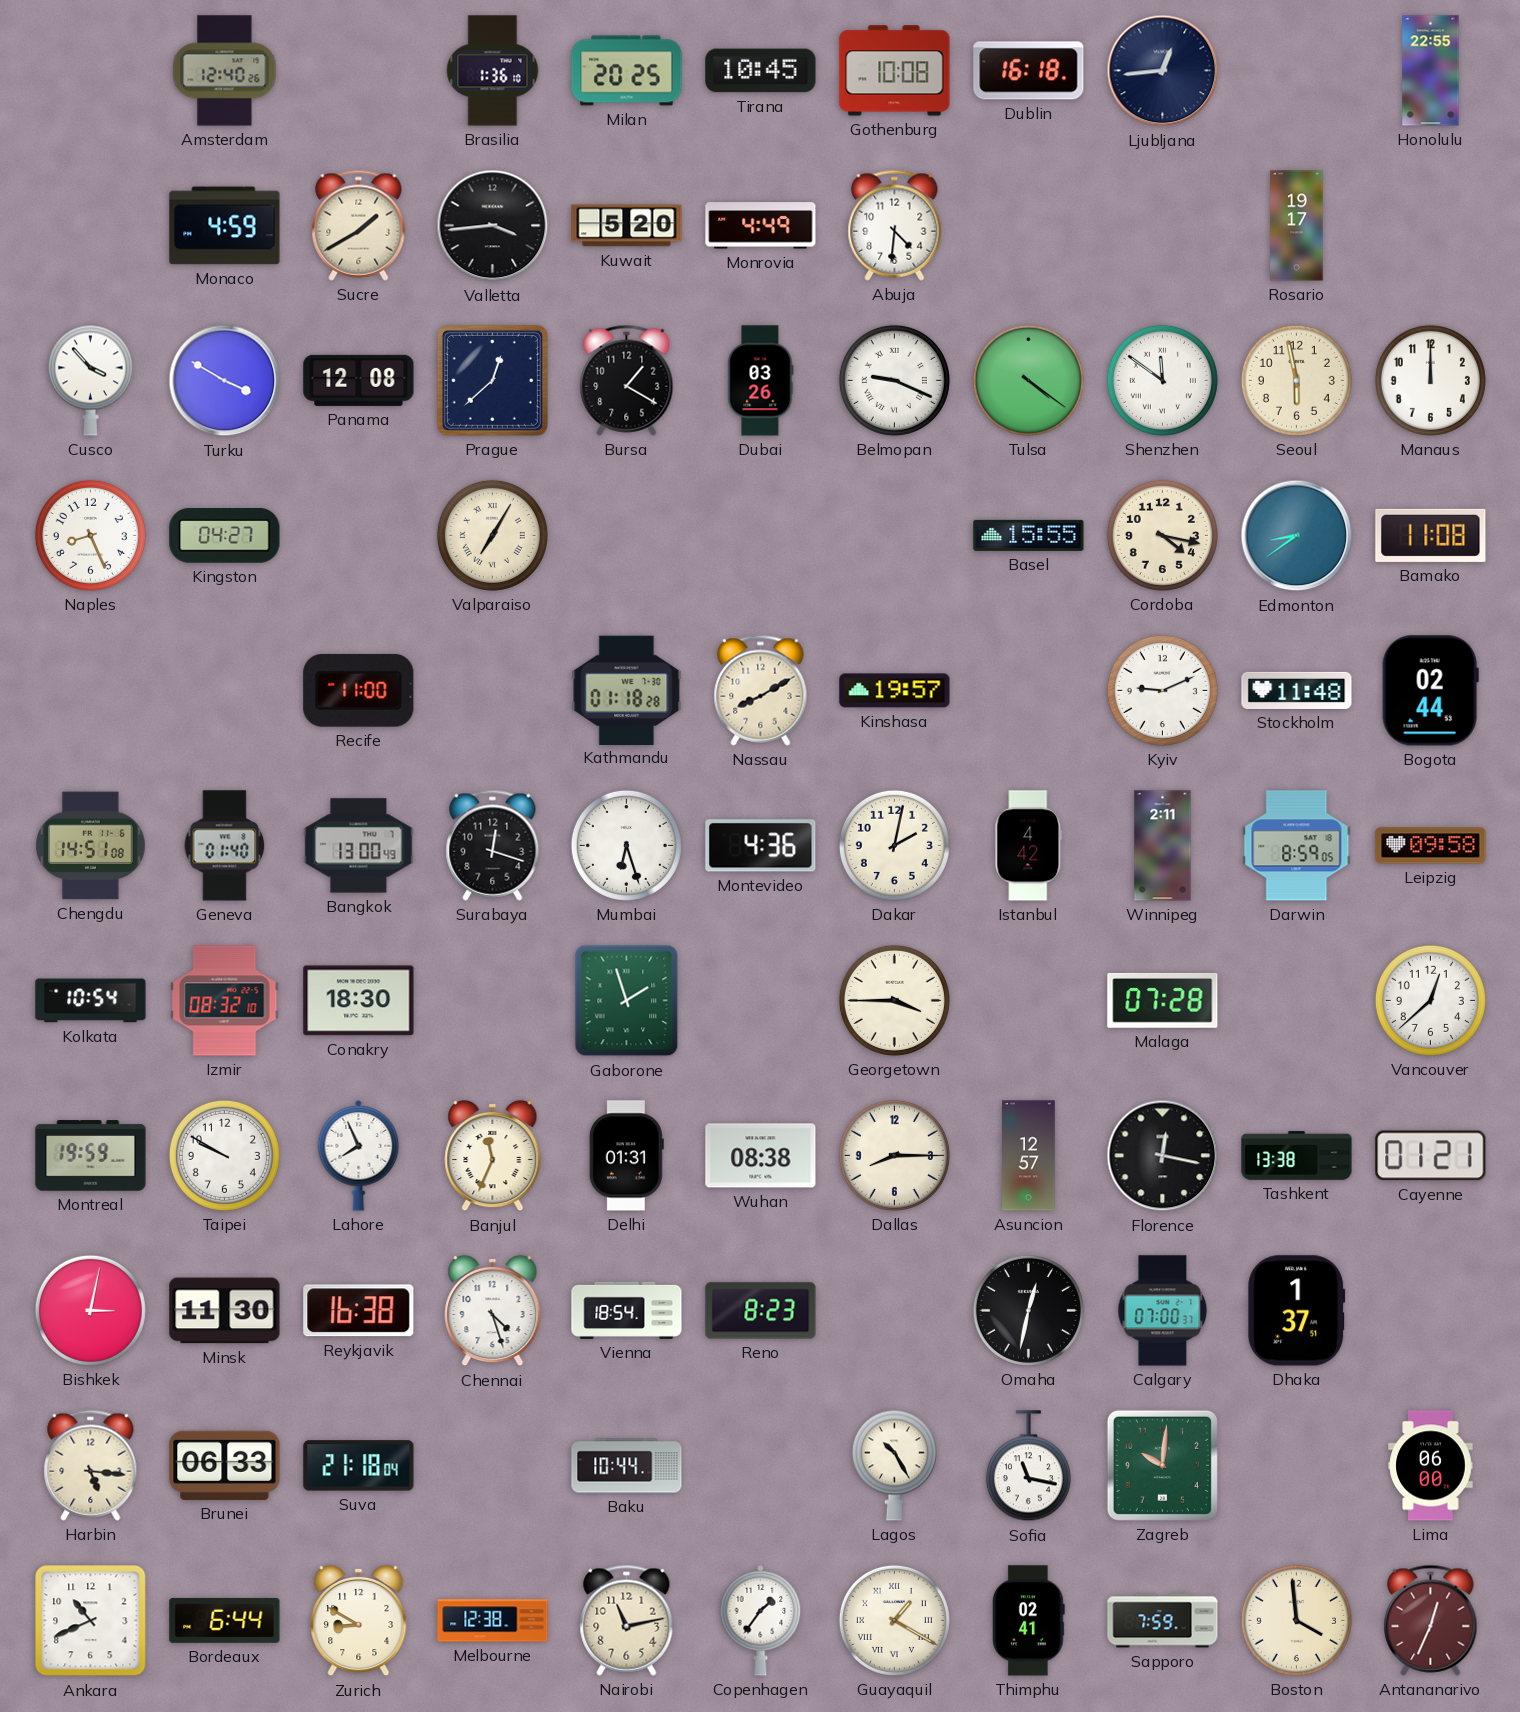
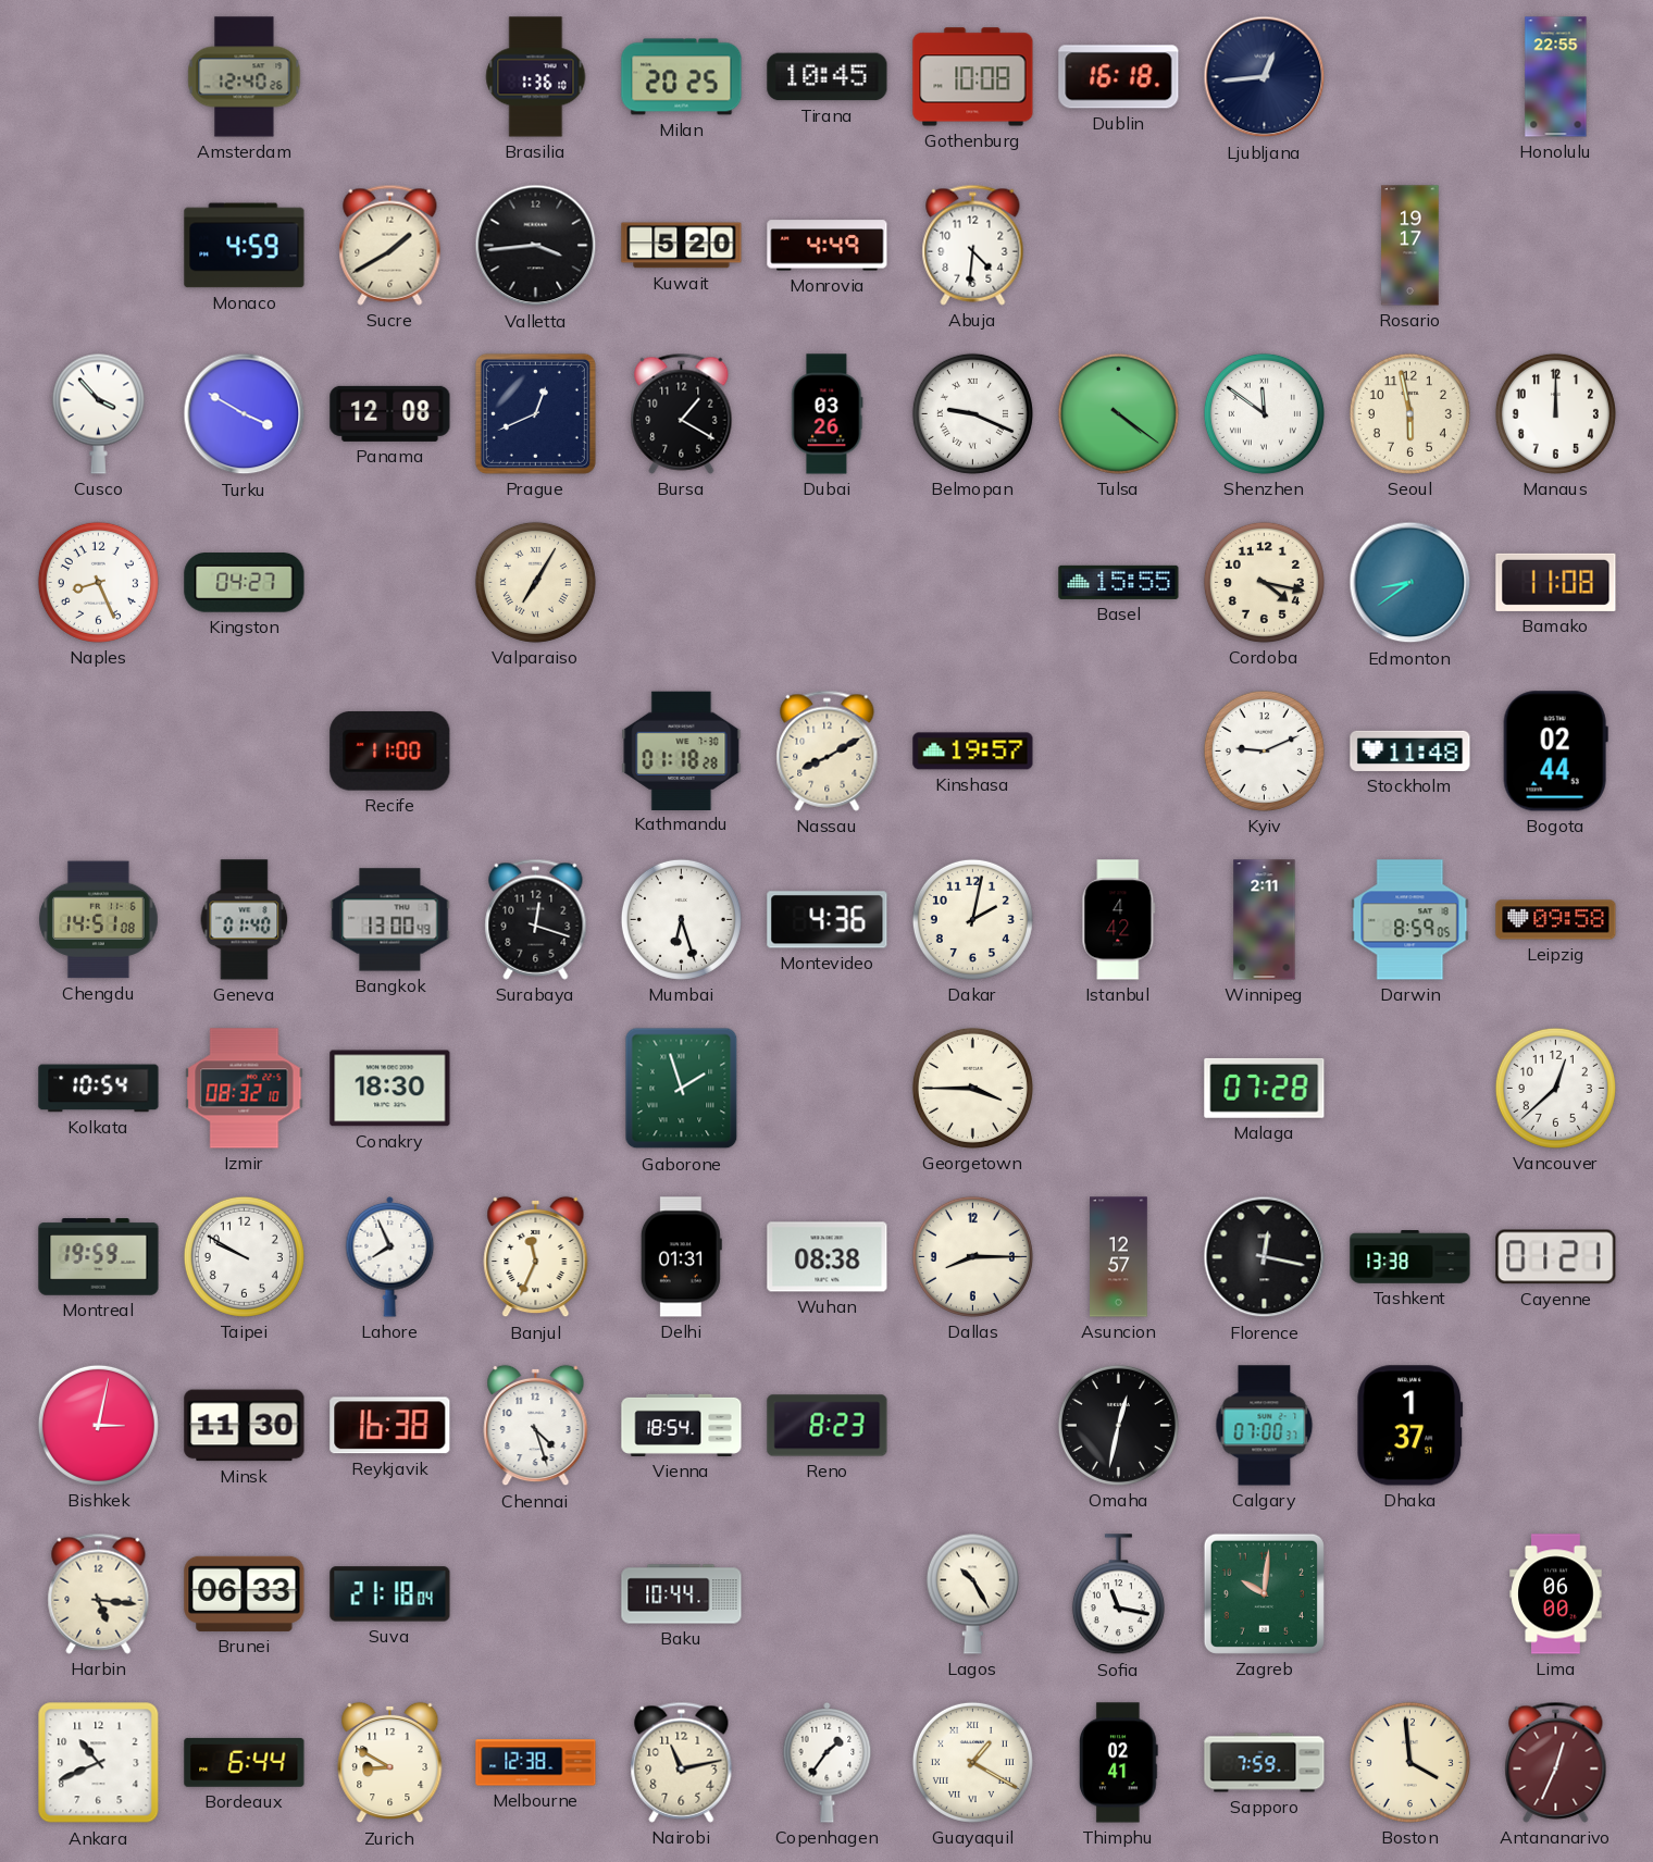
Prague: 12:38 -> 12:41
